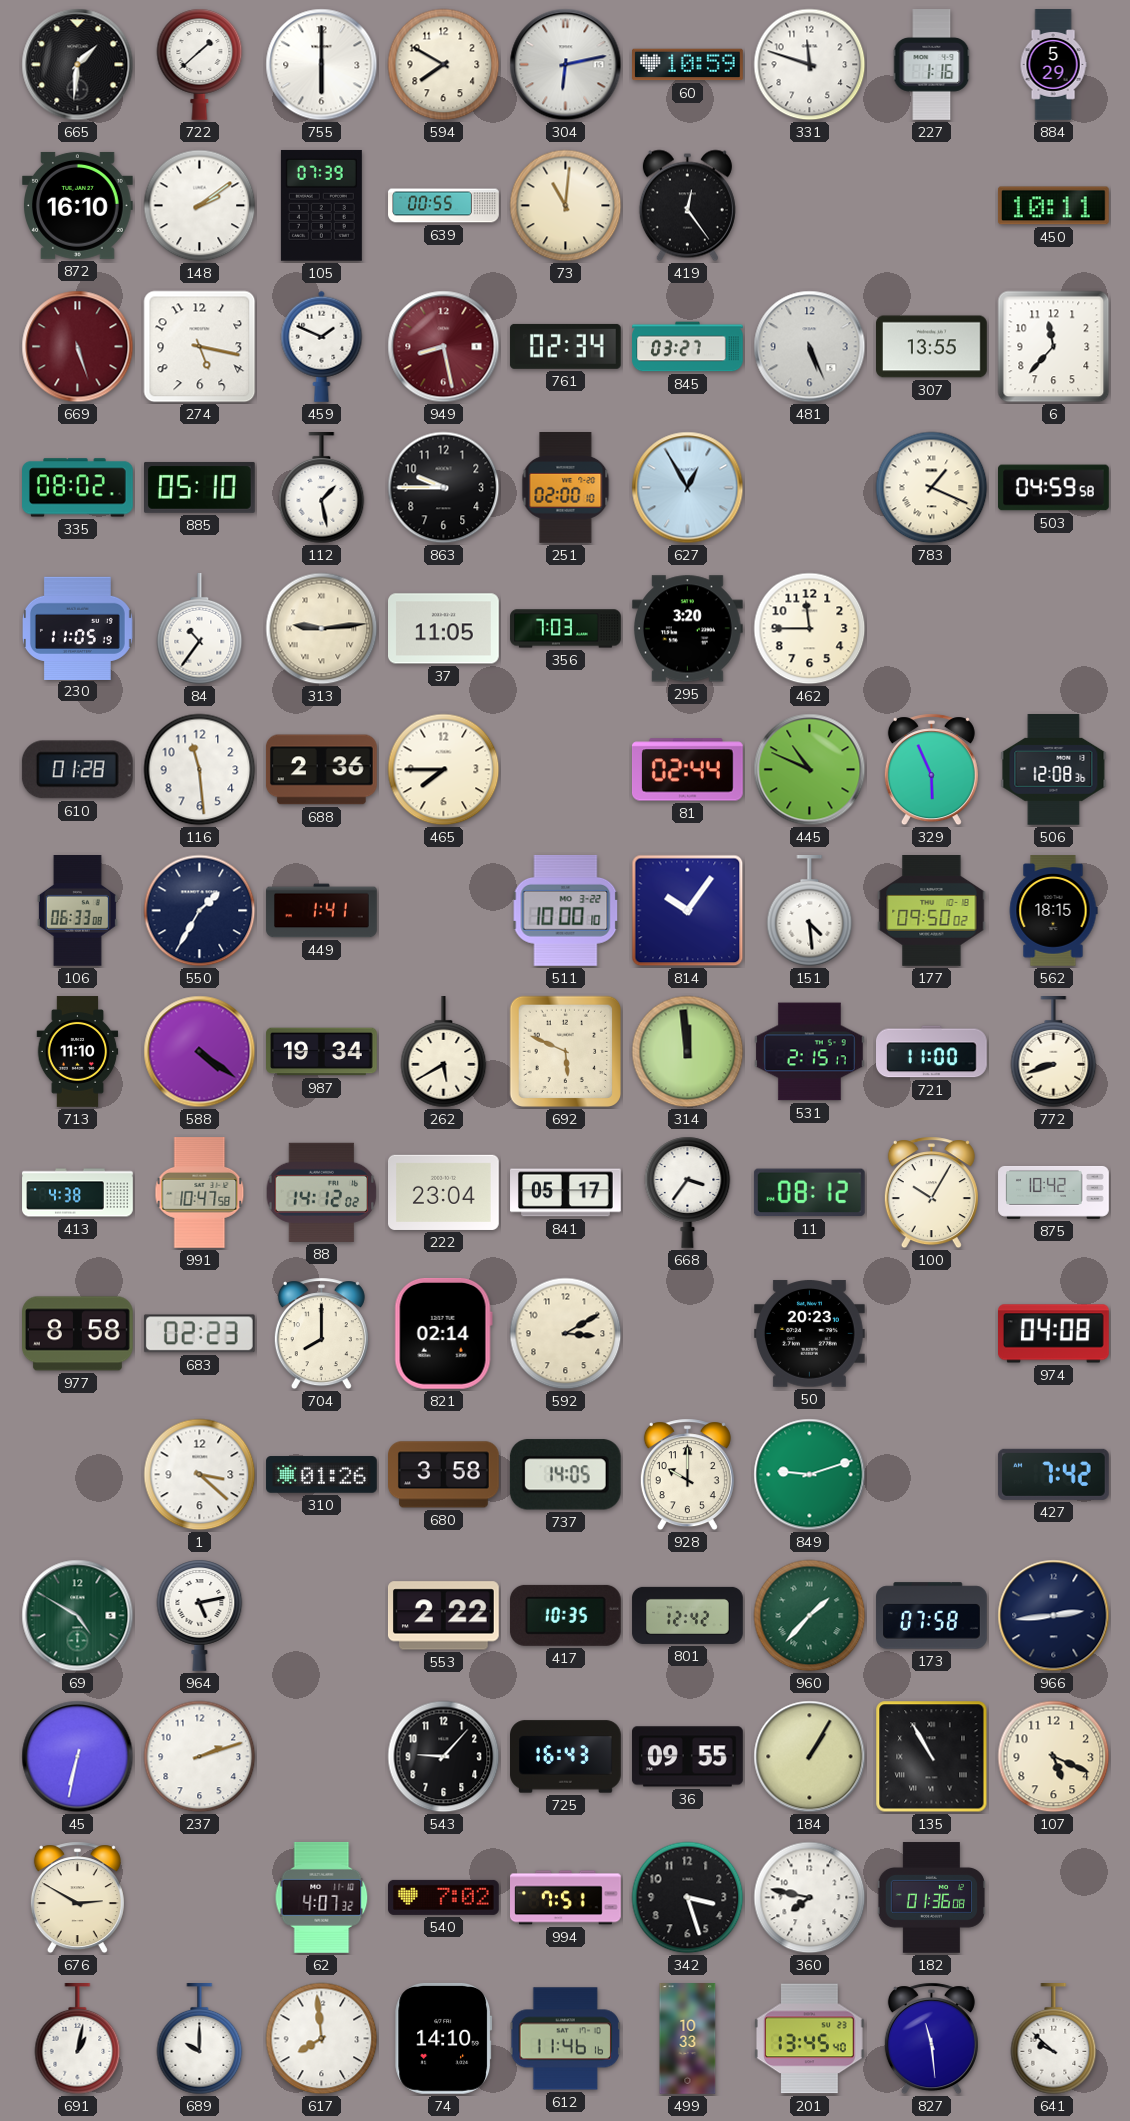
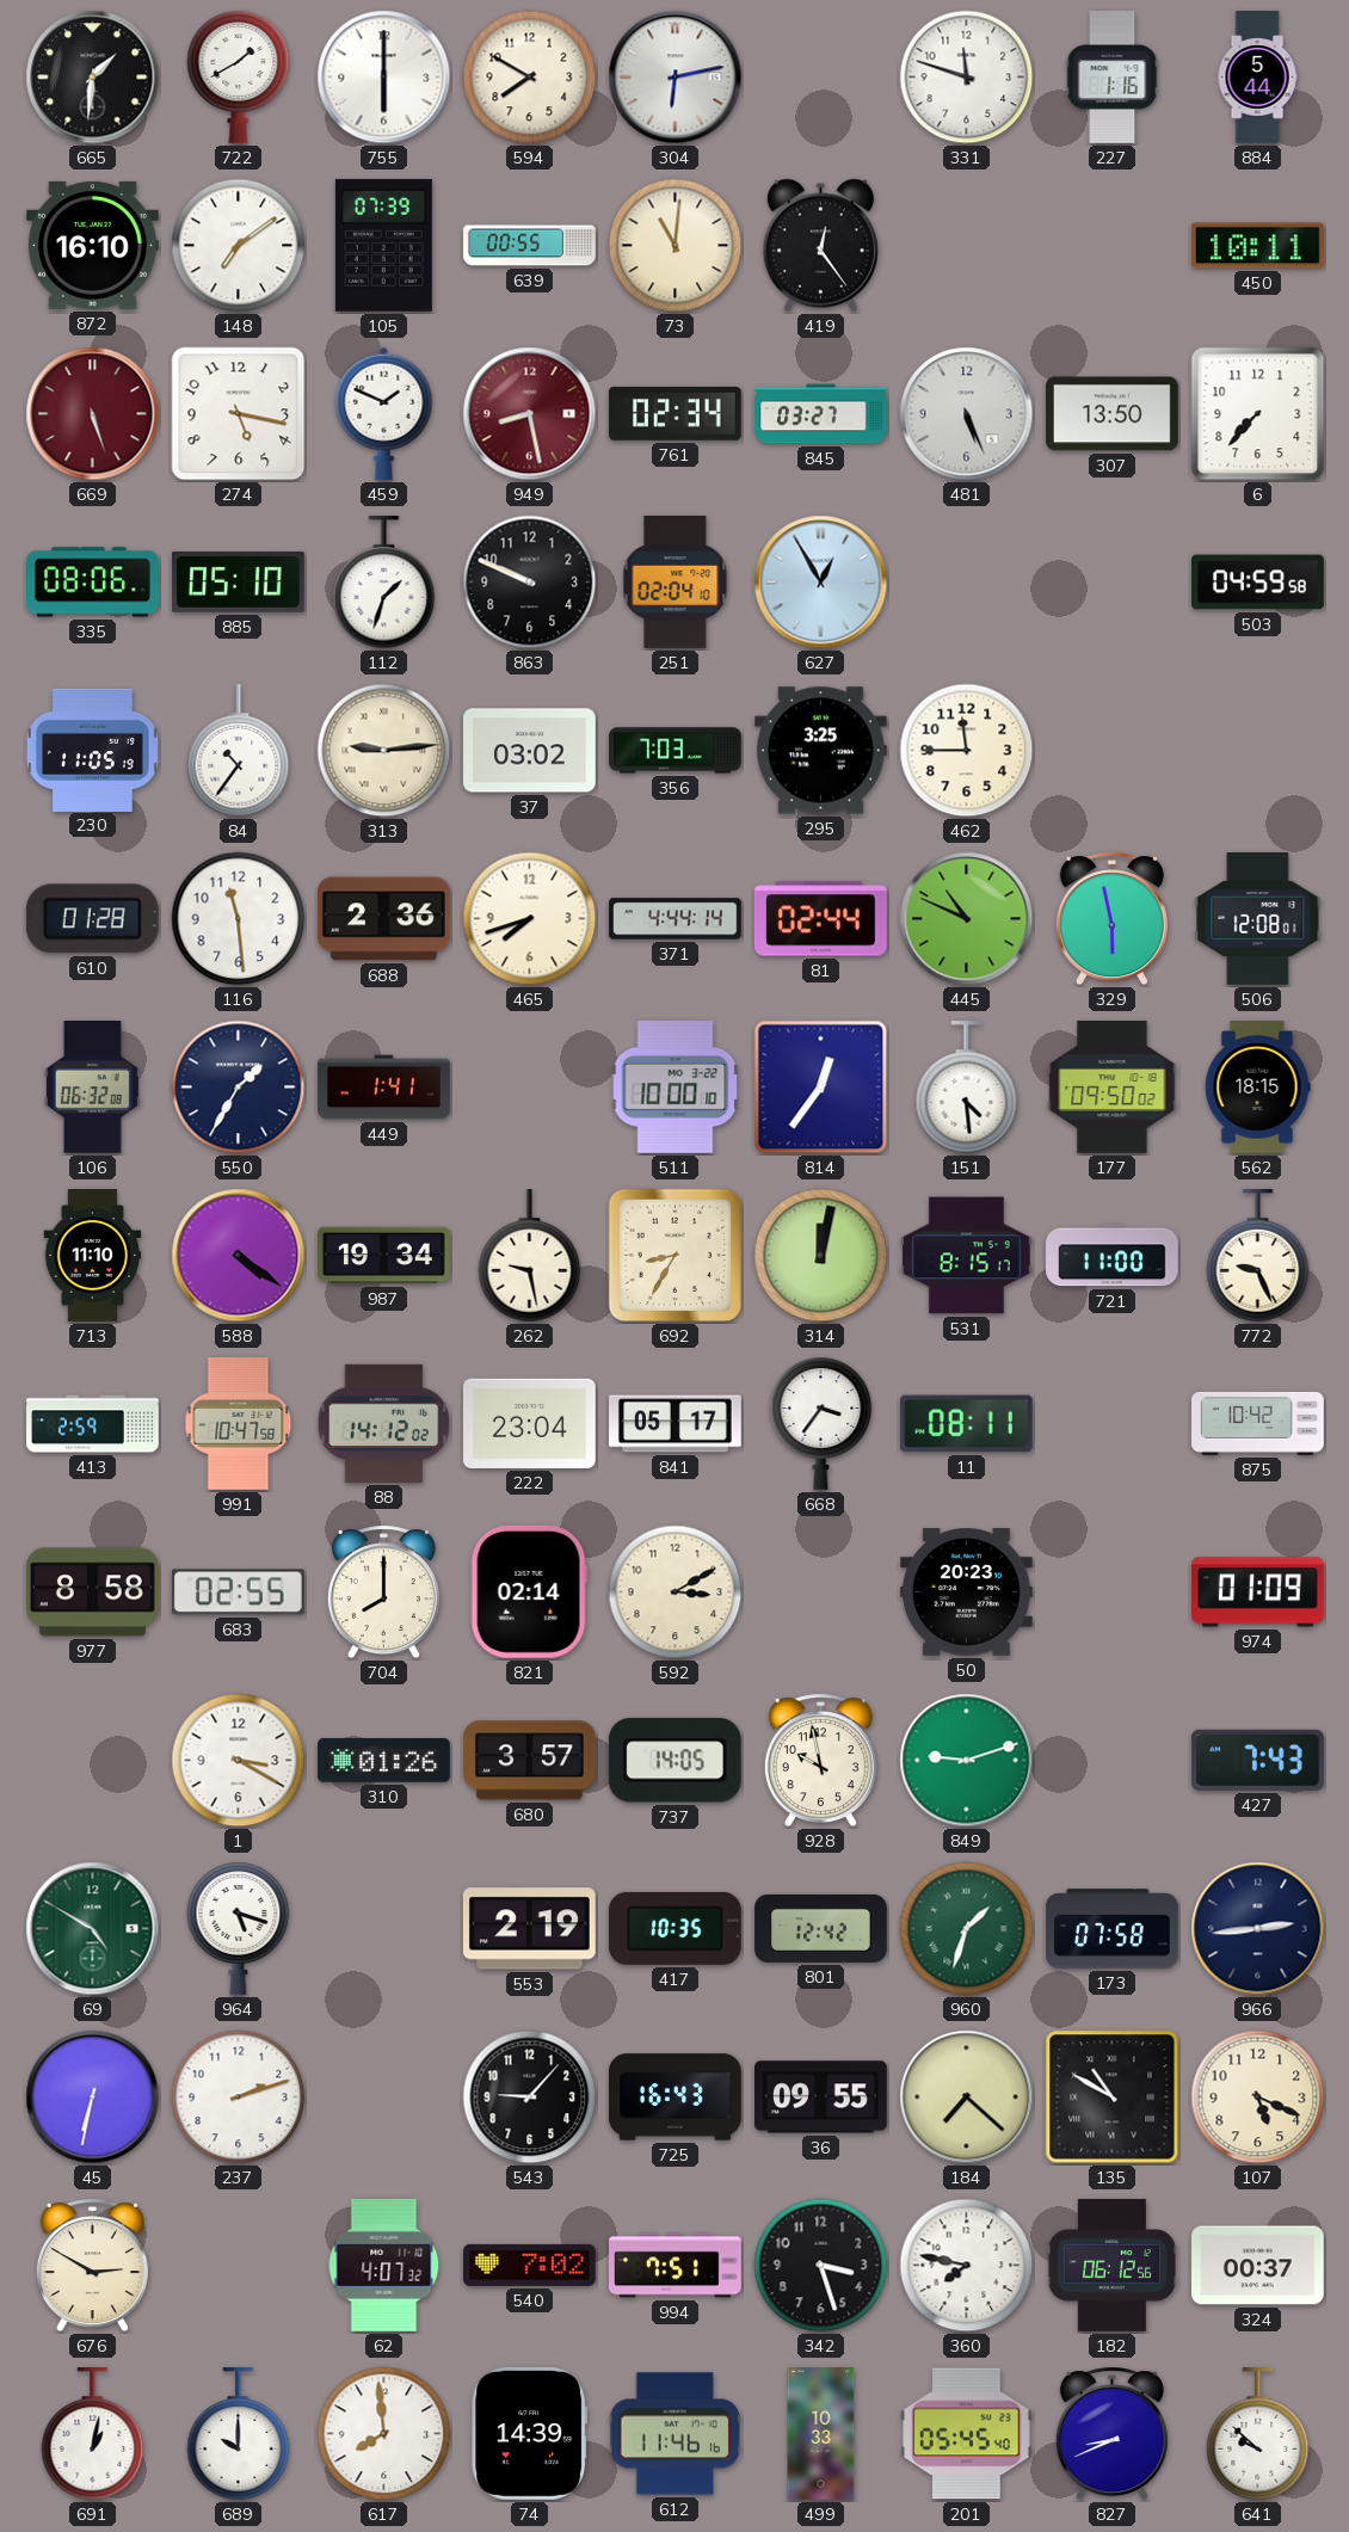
722: 1:38 -> 1:40
60: 10:59 -> none
884: 5:29 -> 5:44
148: 2:09 -> 7:09
307: 13:55 -> 13:50
6: 11:37 -> 7:37
335: 08:02 -> 08:06
112: 1:28 -> 1:33
863: 9:45 -> 9:49
251: 02:00 -> 02:04
783: 1:19 -> none
37: 11:05 -> 03:02
295: 3:20 -> 3:25
465: 7:45 -> 7:42
371: none -> 4:44
329: 5:56 -> 5:58
506: 12:08:36 -> 12:08:01
106: 06:33 -> 06:32
814: 10:06 -> 12:36
262: 5:40 -> 9:28
692: 5:49 -> 8:35
314: 11:59 -> 12:02
531: 2:15 -> 8:15
772: 8:42 -> 9:26
413: 4:38 -> 2:59
11: 08:12 -> 08:11
100: 10:05 -> none
683: 02:23 -> 02:55
974: 04:08 -> 01:09
1: 3:22 -> 3:20
680: 3:58 -> 3:57
928: 10:00 -> 9:58
427: 7:42 -> 7:43
964: 5:13 -> 5:18
553: 2:22 -> 2:19
960: 1:37 -> 1:33
184: 1:05 -> 7:22
135: 10:55 -> 10:50
182: 01:36 -> 06:12
324: none -> 00:37
74: 14:10 -> 14:39
201: 13:45 -> 05:45
827: 11:29 -> 8:41
